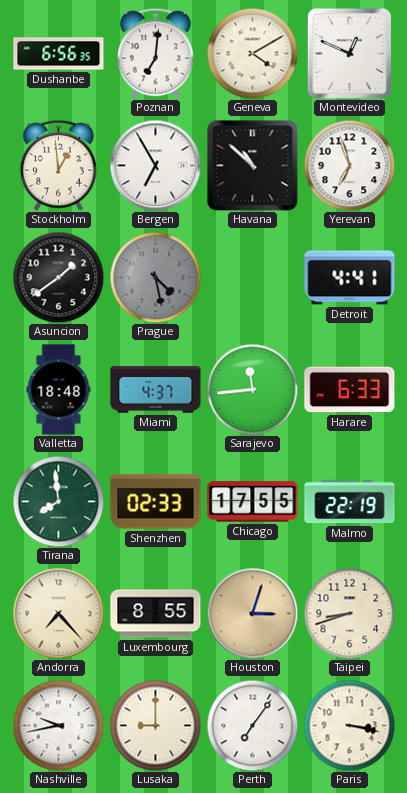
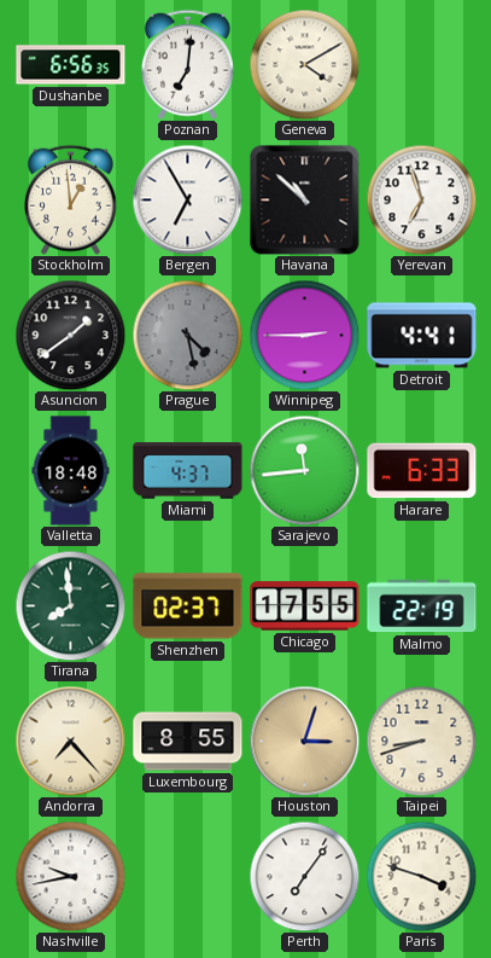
Montevideo: 12:49 -> none
Winnipeg: none -> 2:45
Shenzhen: 02:33 -> 02:37
Lusaka: 9:00 -> none
Paris: 3:17 -> 3:48
